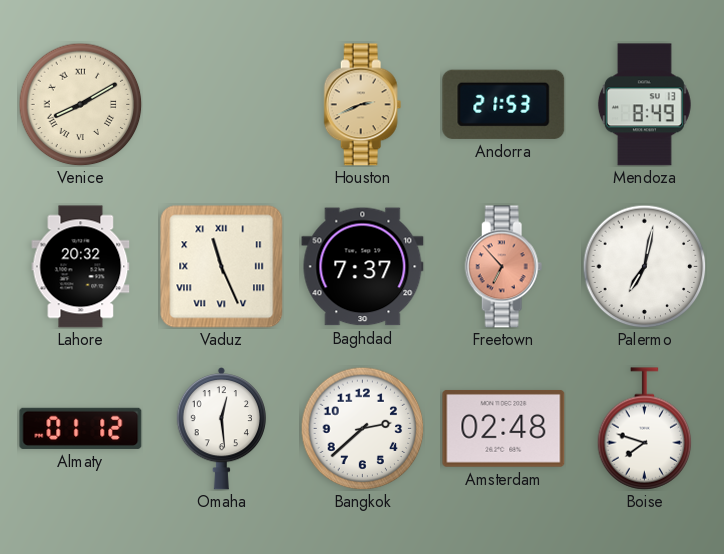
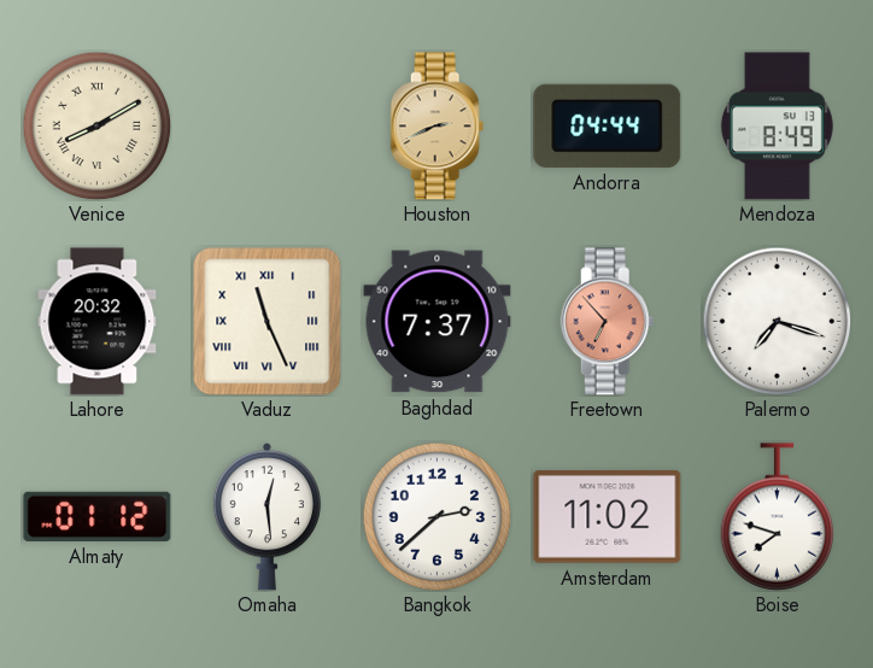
Andorra: 21:53 -> 04:44
Palermo: 7:02 -> 7:18
Amsterdam: 02:48 -> 11:02
